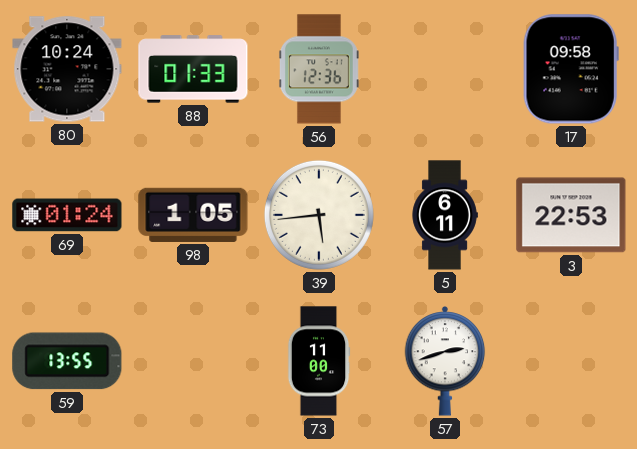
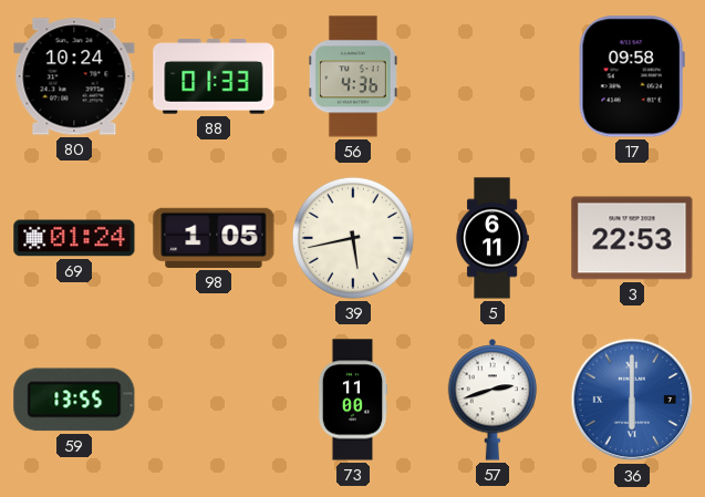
56: 12:36 -> 4:36
39: 5:44 -> 5:43
36: none -> 6:00
